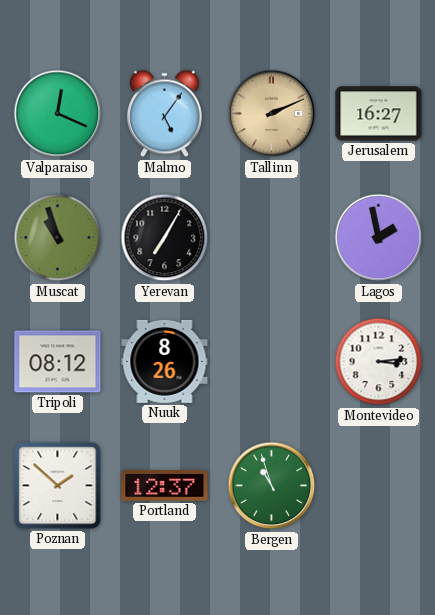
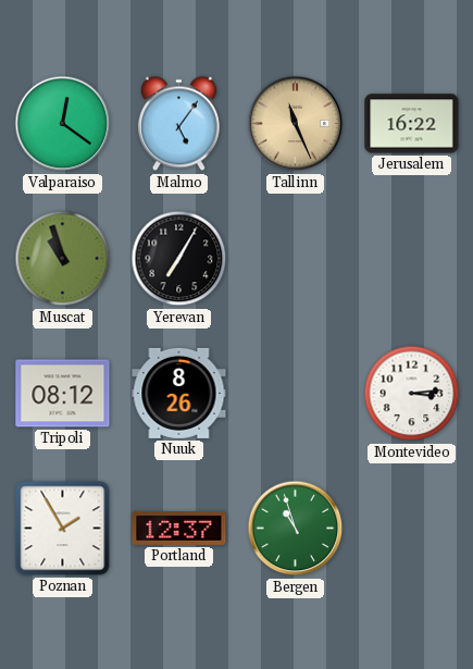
Valparaiso: 12:19 -> 12:21
Tallinn: 2:11 -> 11:26
Jerusalem: 16:27 -> 16:22
Lagos: 1:58 -> none
Poznan: 1:52 -> 1:55
